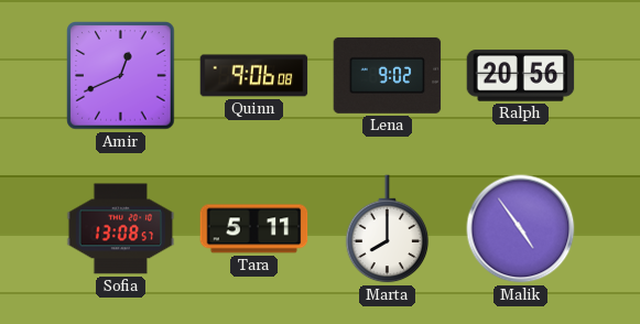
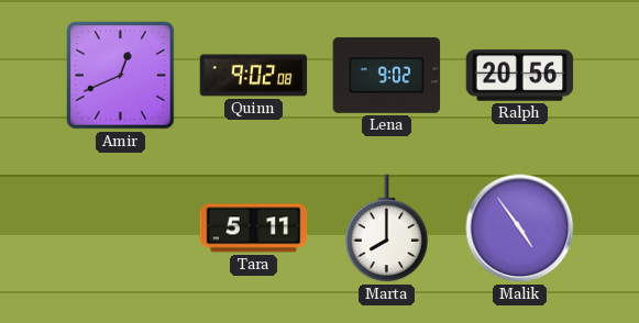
Quinn: 9:06 -> 9:02
Sofia: 13:08 -> none
